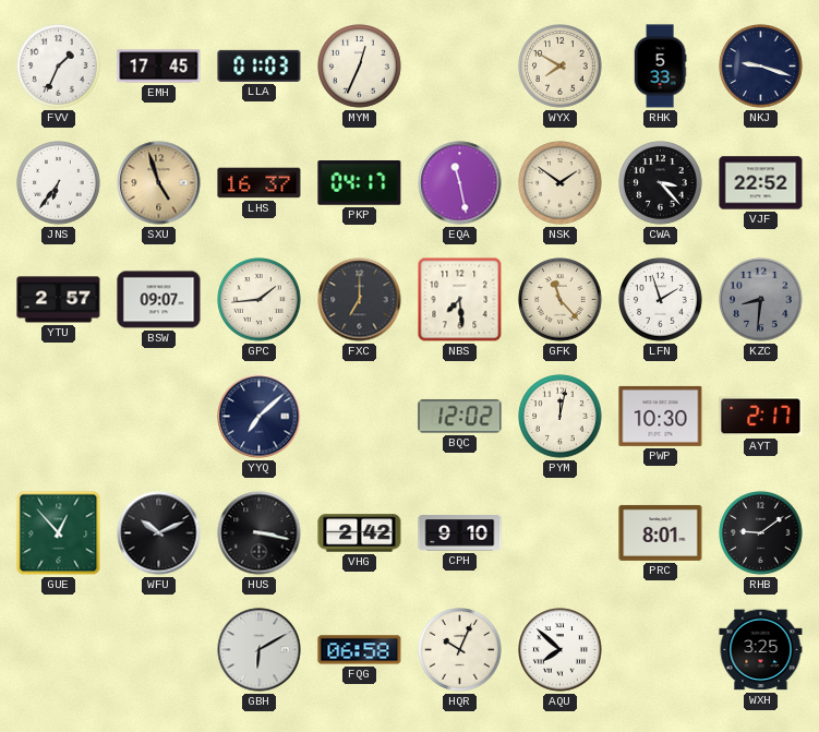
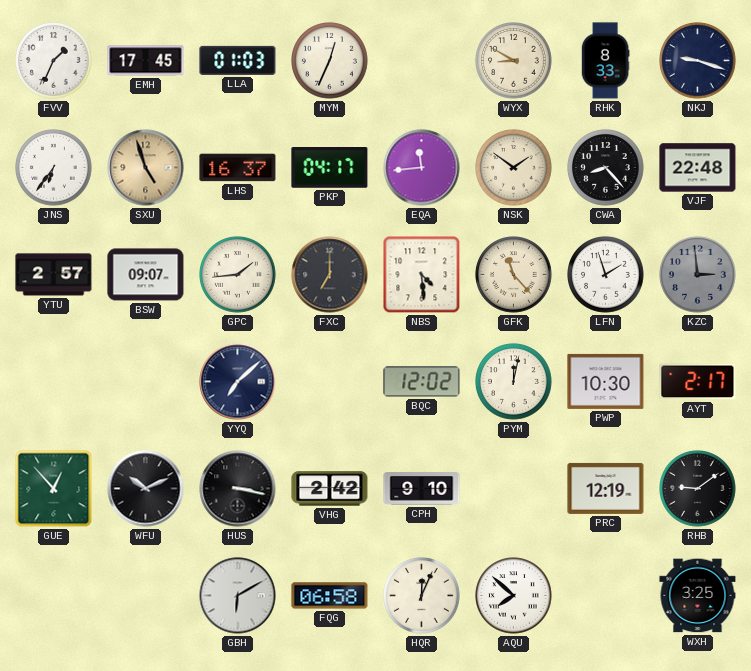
WYX: 7:50 -> 8:50
RHK: 5:33 -> 8:33
EQA: 11:28 -> 11:44
CWA: 3:23 -> 8:23
VJF: 22:52 -> 22:48
NBS: 7:29 -> 4:29
KZC: 8:31 -> 2:59
PRC: 8:01 -> 12:19
HQR: 10:04 -> 12:04
